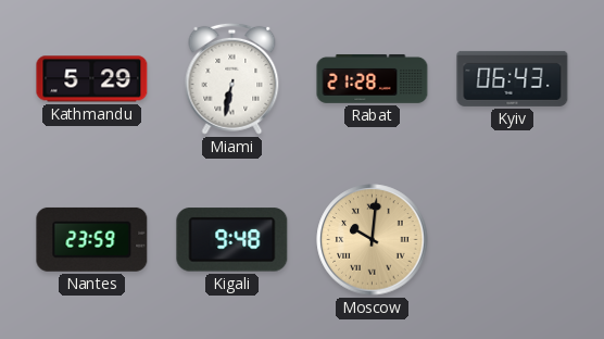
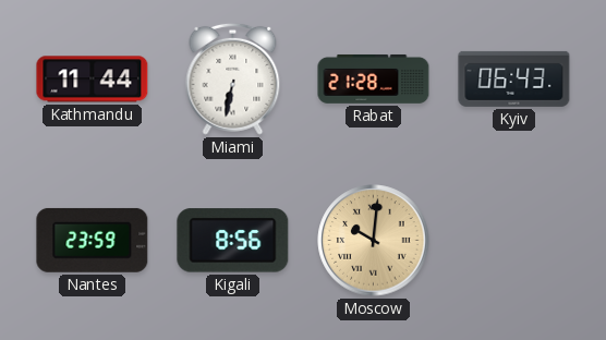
Kathmandu: 5:29 -> 11:44
Kigali: 9:48 -> 8:56
